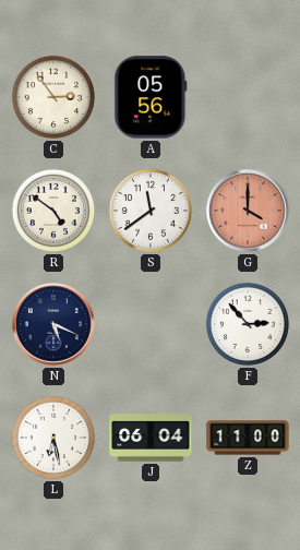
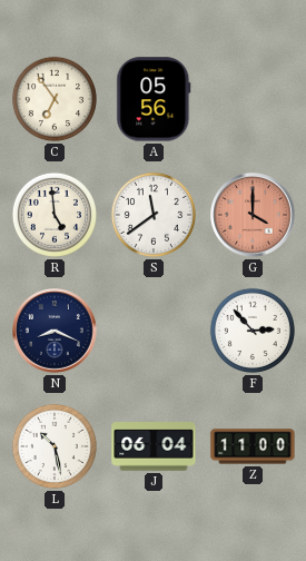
C: 2:54 -> 6:54
R: 4:51 -> 4:59
N: 5:19 -> 8:19
L: 6:28 -> 10:28
